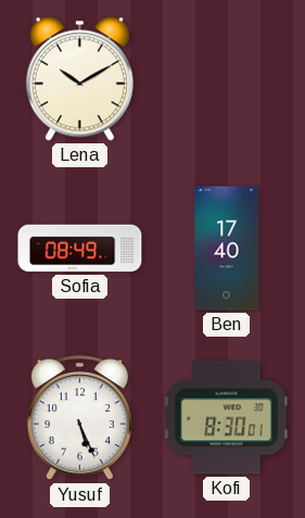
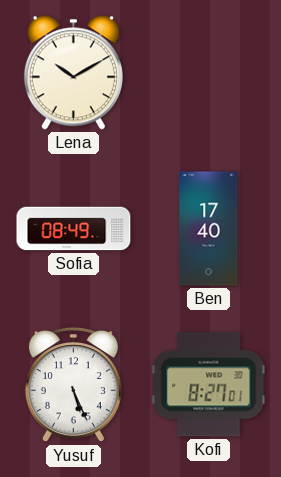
Kofi: 8:30 -> 8:27
